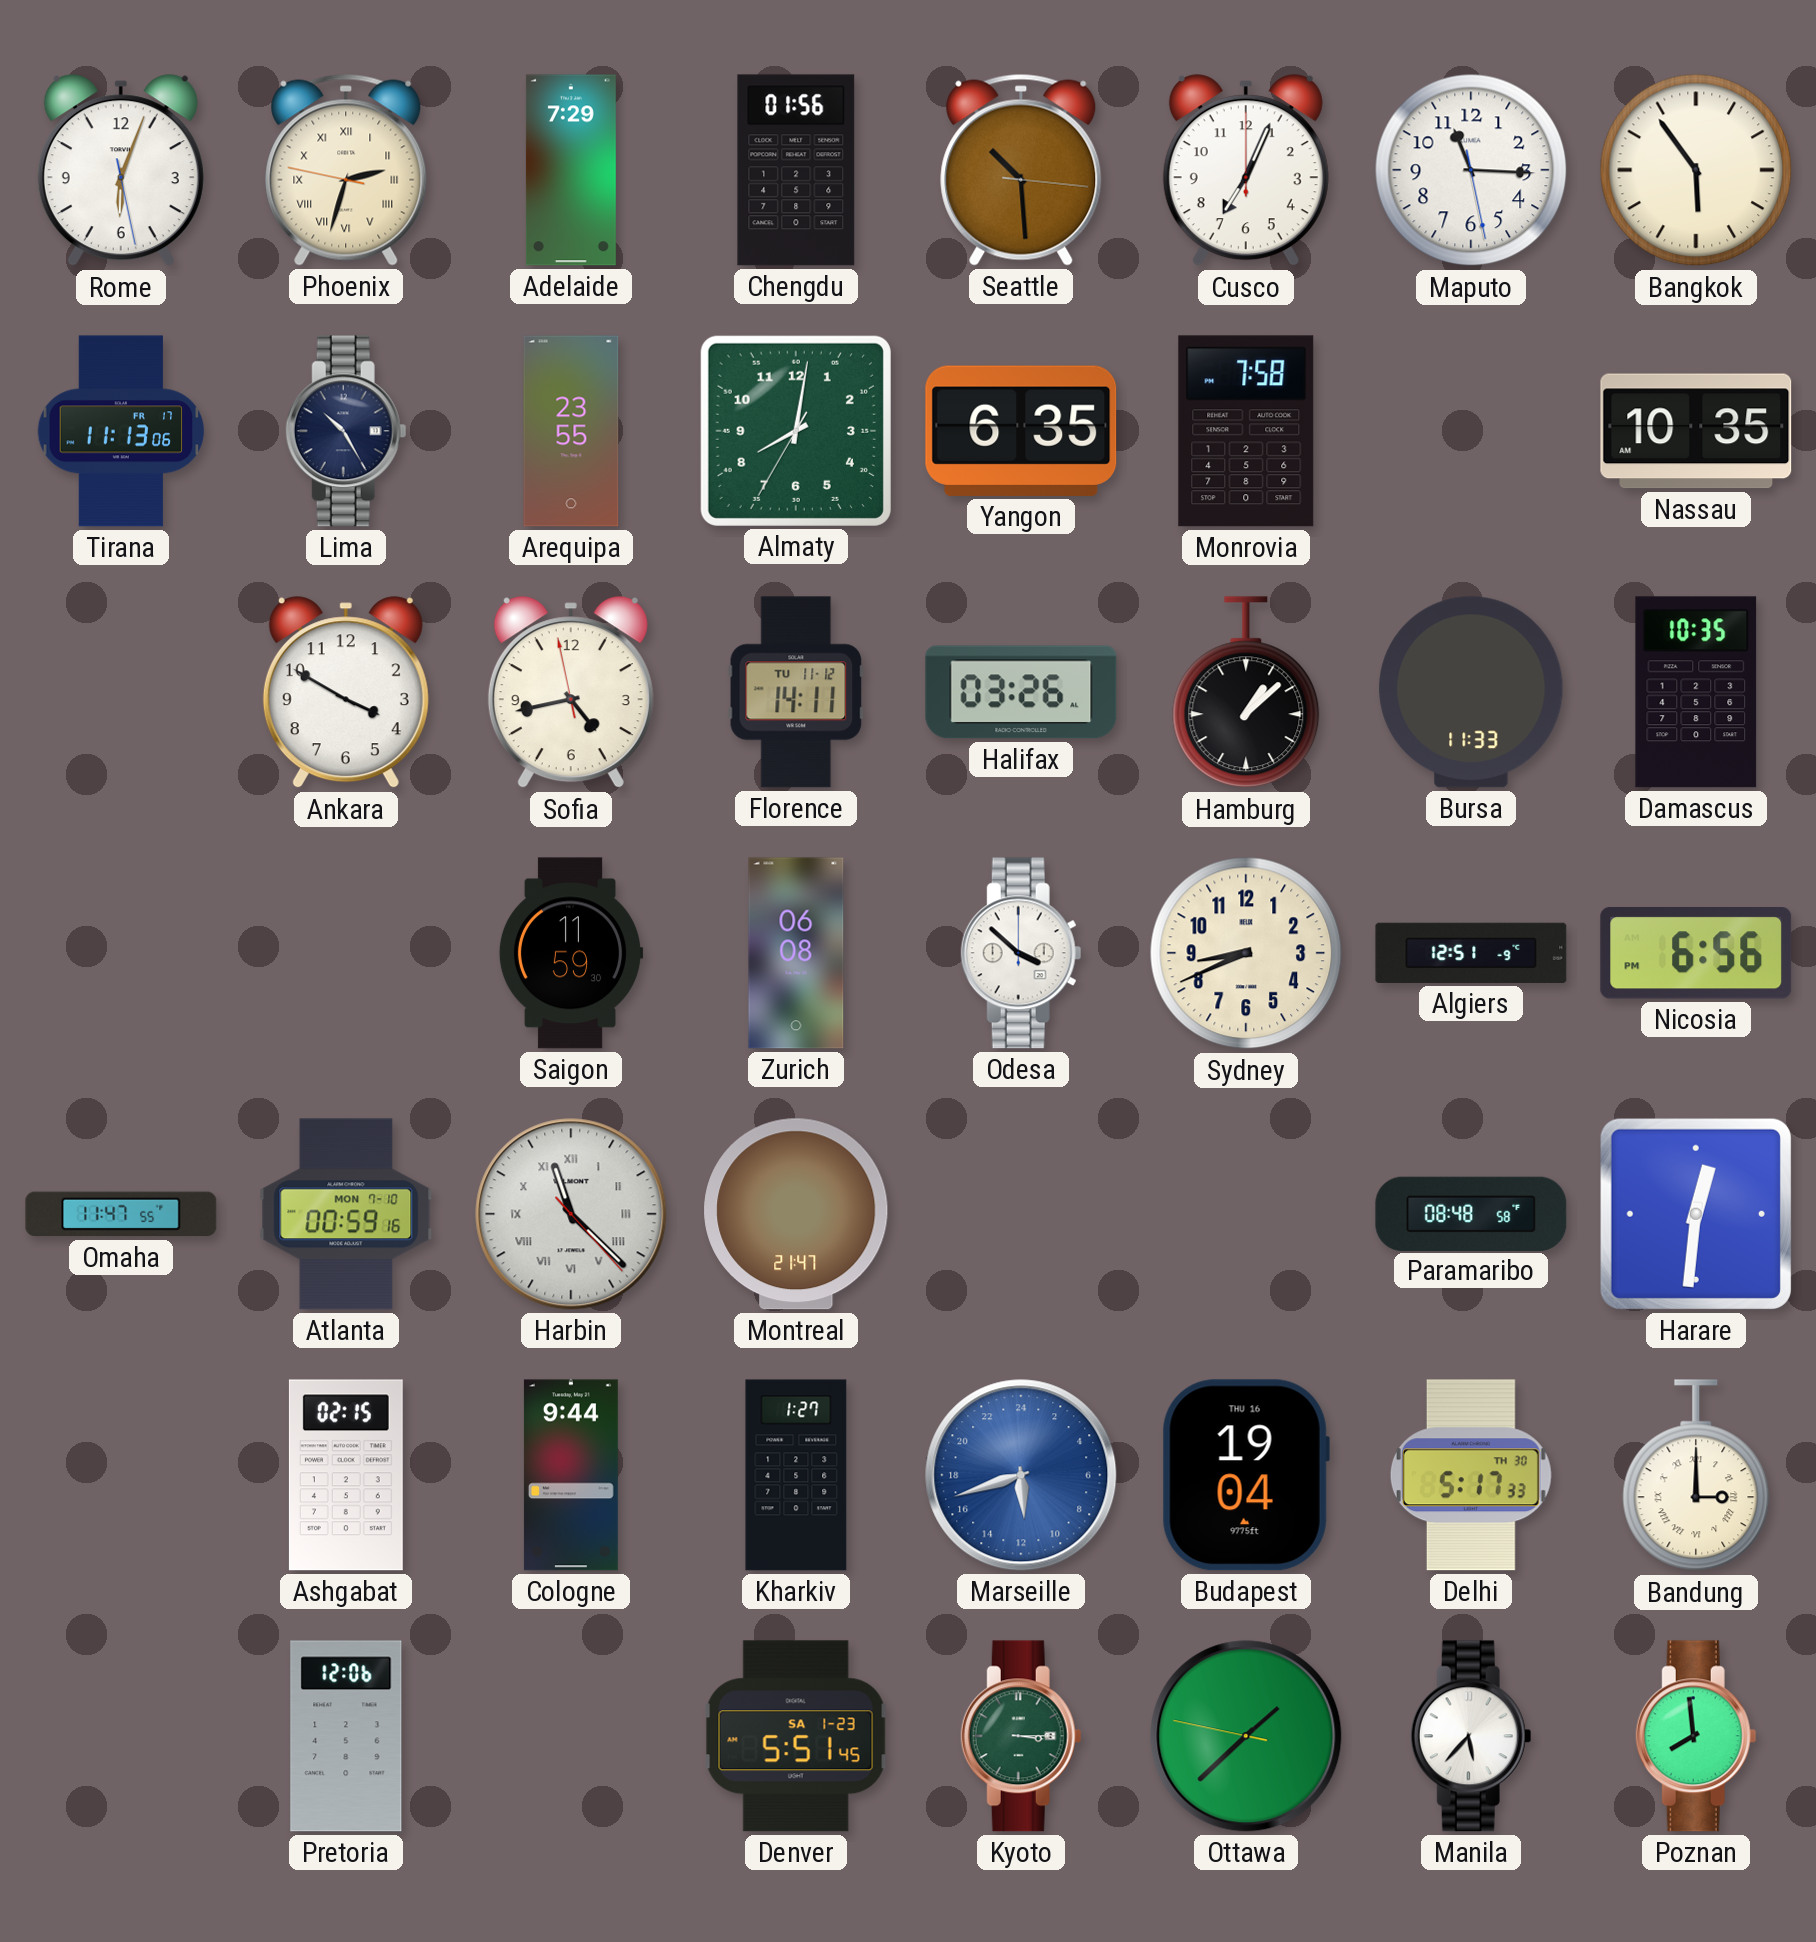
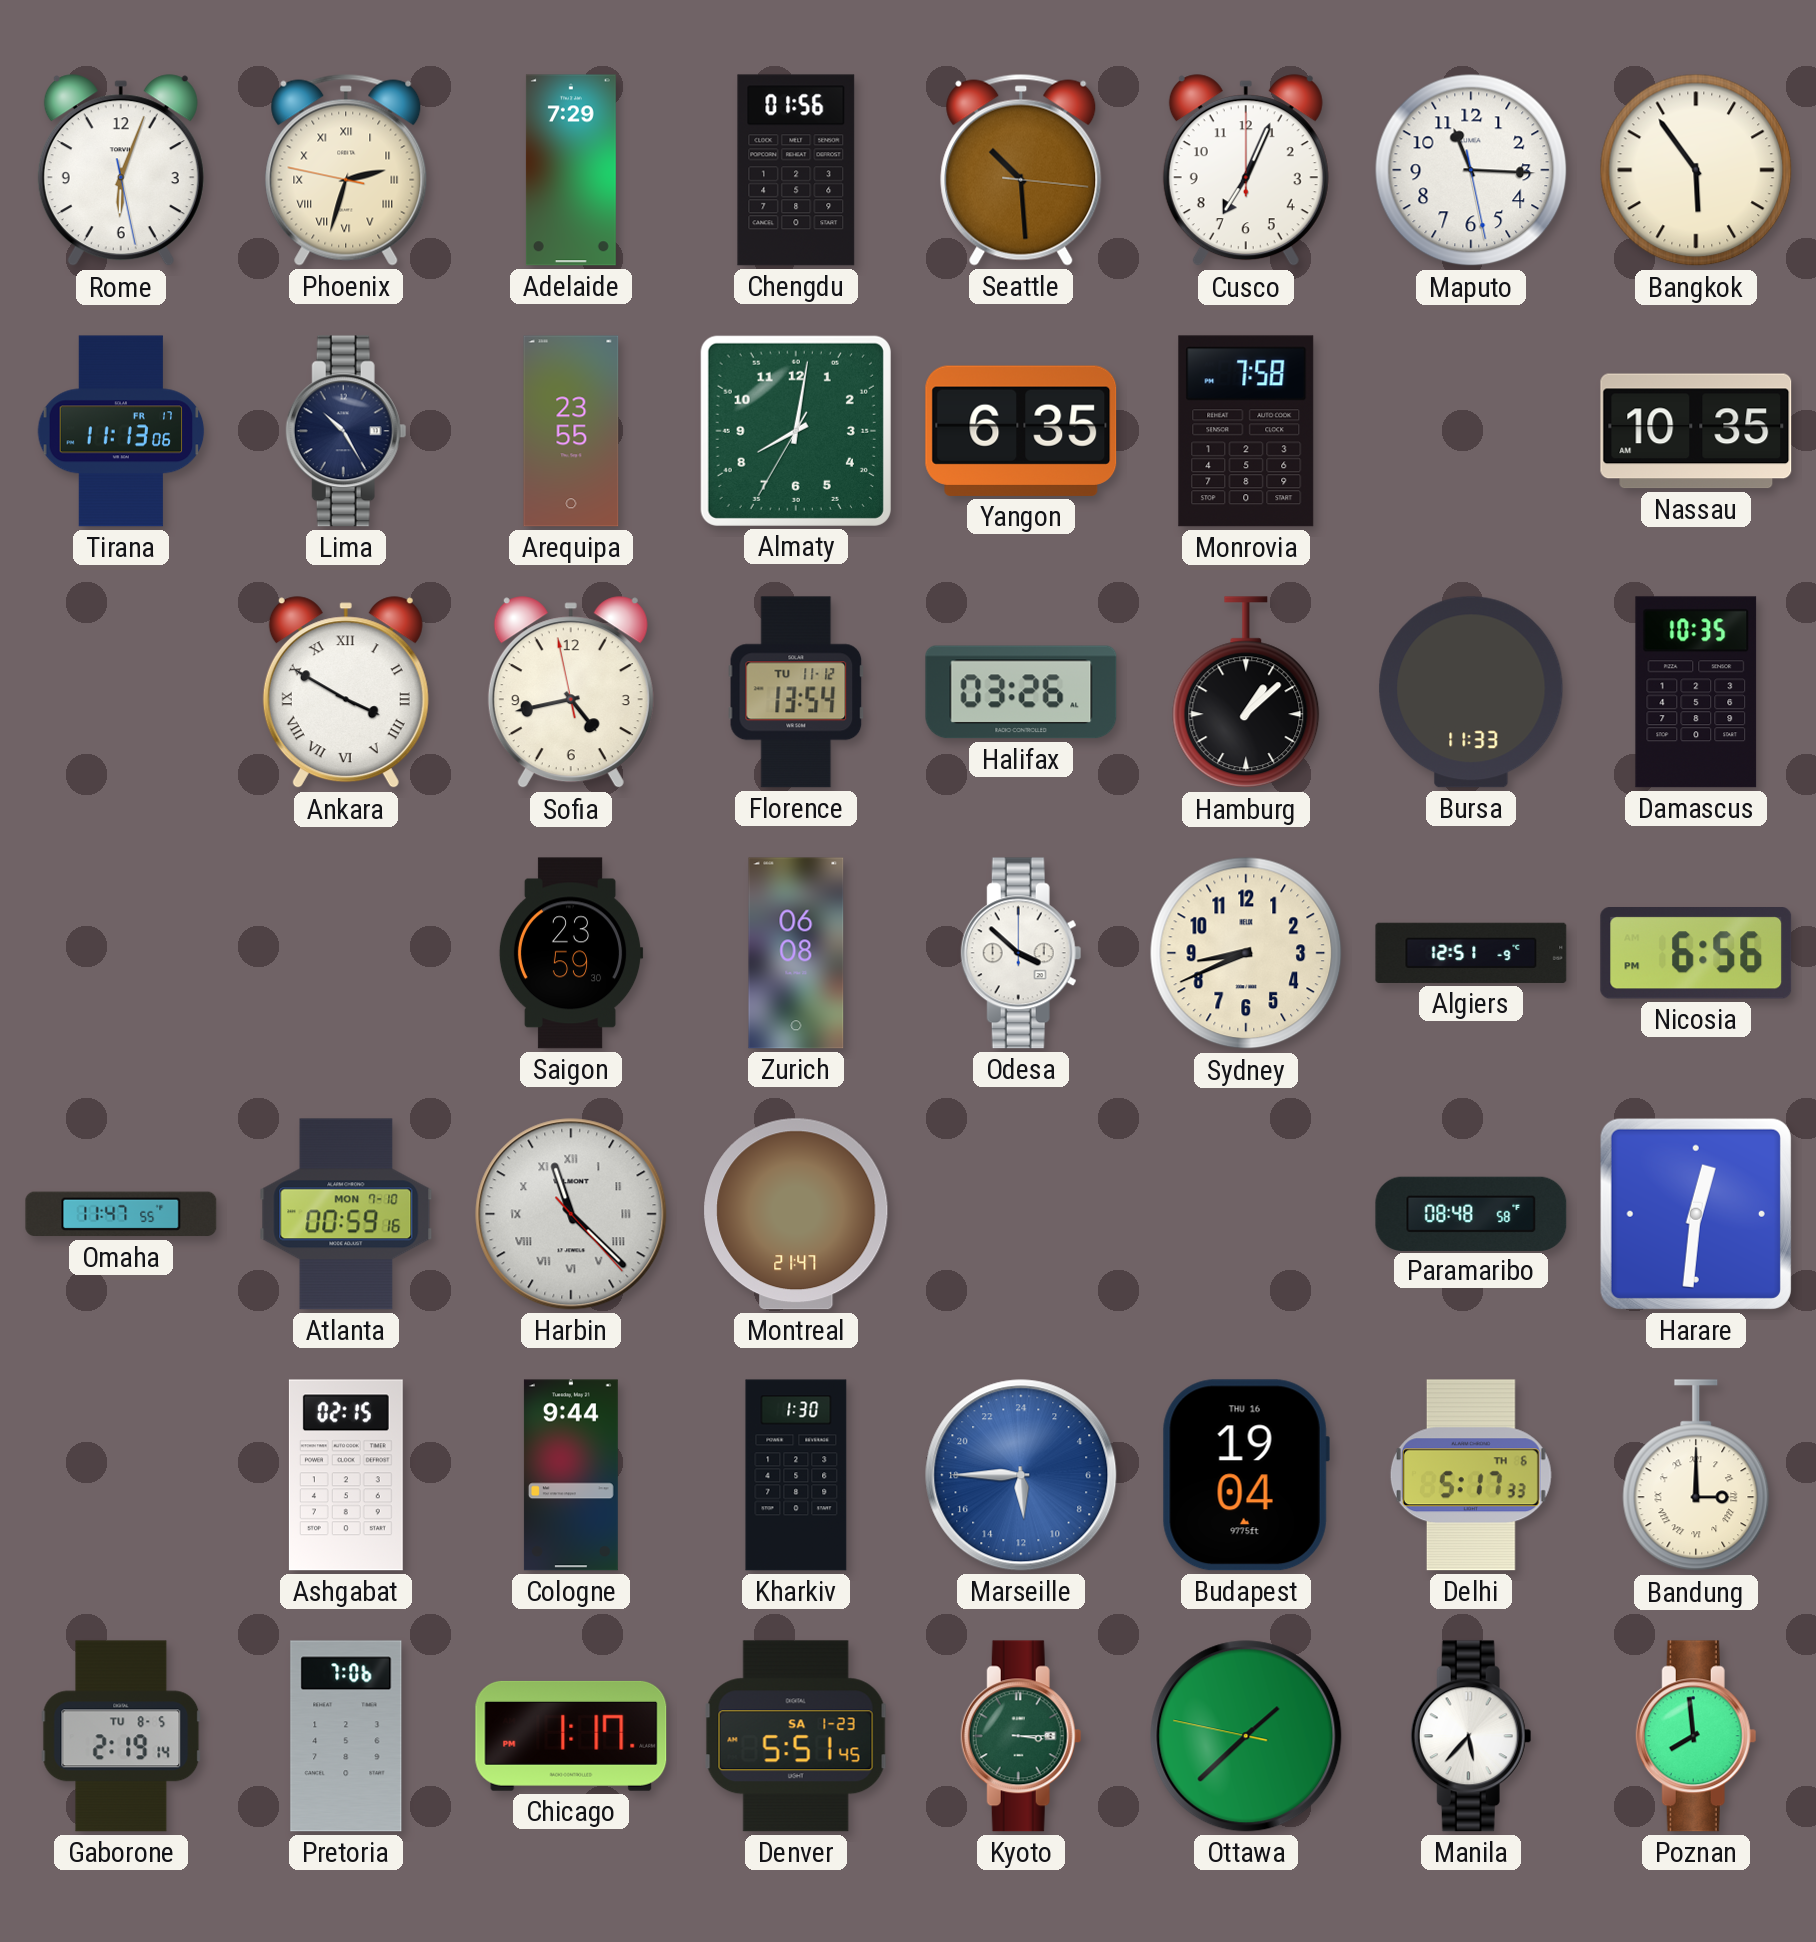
Ankara numerals: Arabic -> Roman
Florence: 14:11 -> 13:54
Saigon: 11:59 -> 23:59
Kharkiv: 1:27 -> 1:30
Marseille: 11:42 -> 11:45
Delhi date: TH 30 -> TH 6
Gaborone: none -> 2:19
Pretoria: 12:06 -> 7:06
Chicago: none -> 1:17
